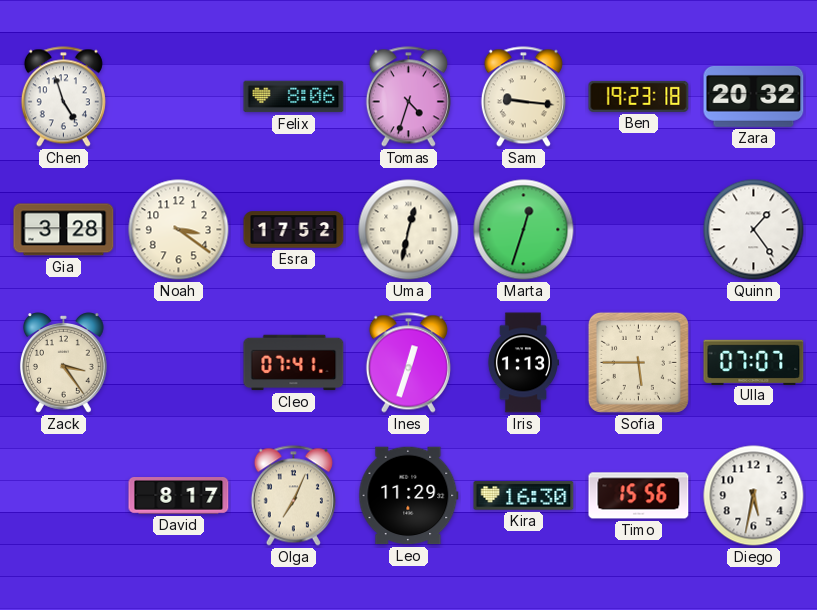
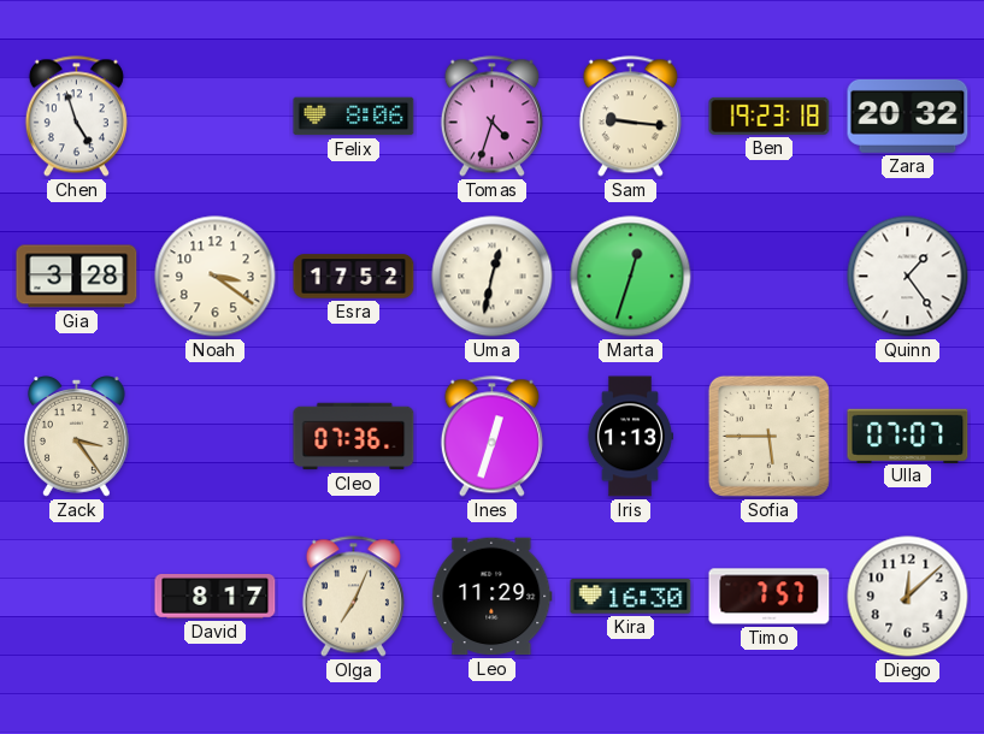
Cleo: 07:41 -> 07:36
Timo: 15:56 -> 7:57
Diego: 5:32 -> 12:08
